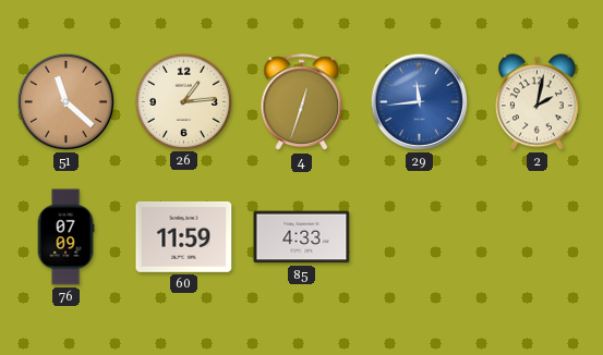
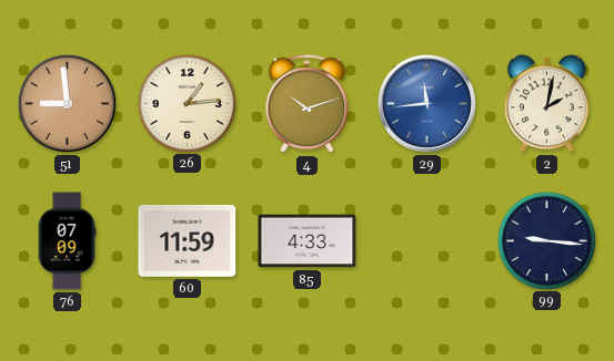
51: 11:22 -> 8:59
4: 12:33 -> 10:12
99: none -> 9:16
